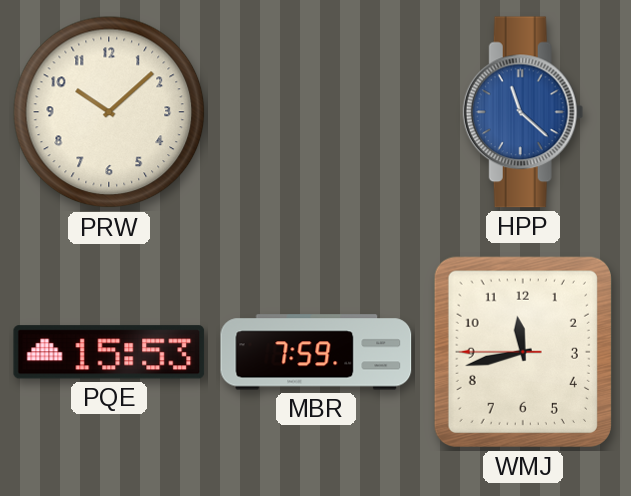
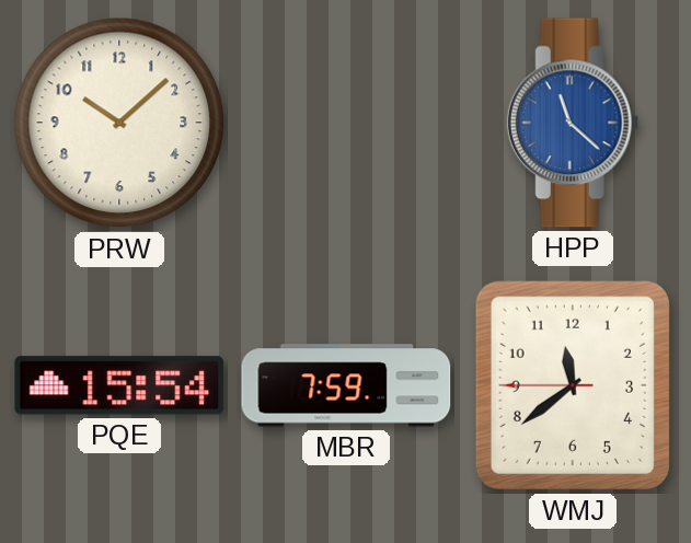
PQE: 15:53 -> 15:54
WMJ: 11:42 -> 11:38
